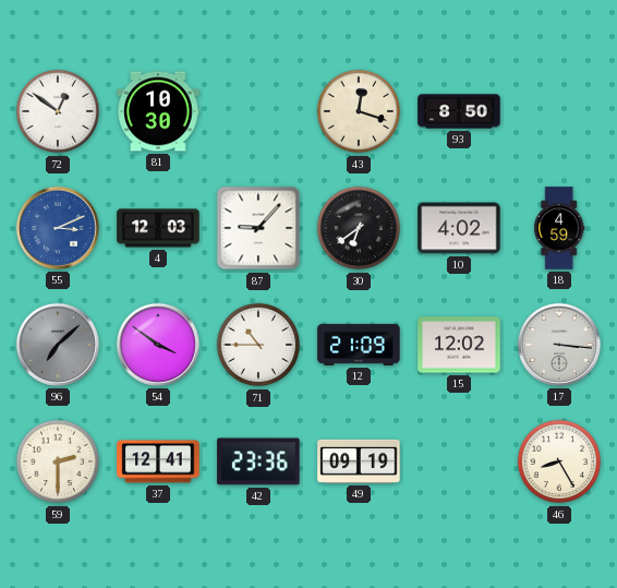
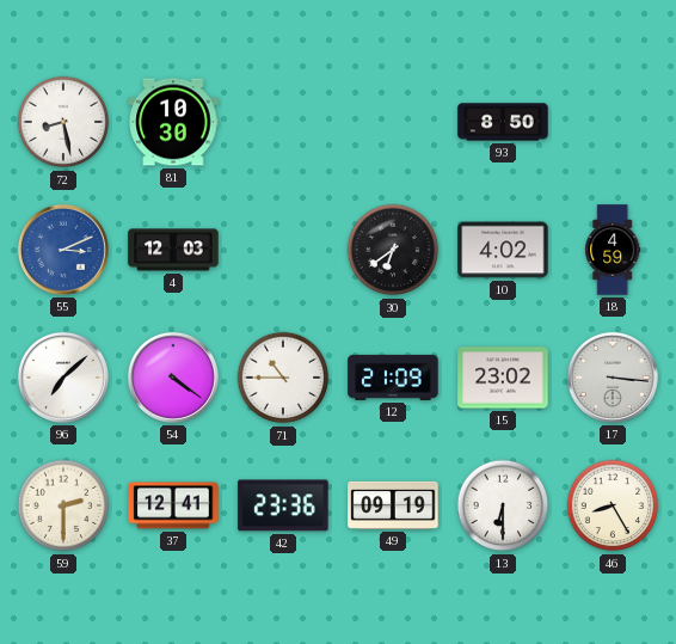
72: 12:51 -> 8:28
43: 12:18 -> none
87: 9:07 -> none
96 dial: grey -> white
54: 3:51 -> 4:21
15: 12:02 -> 23:02
13: none -> 6:30
